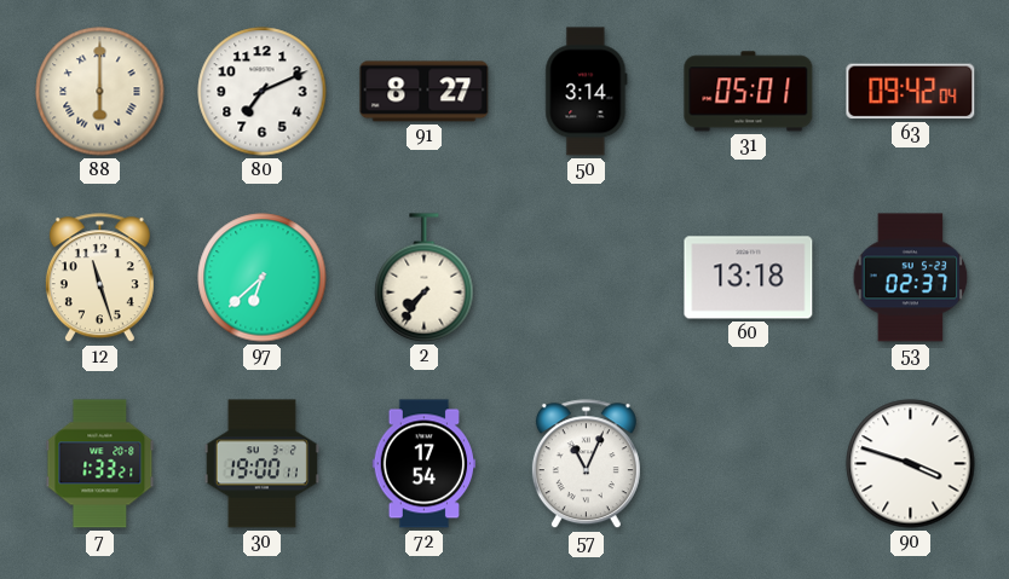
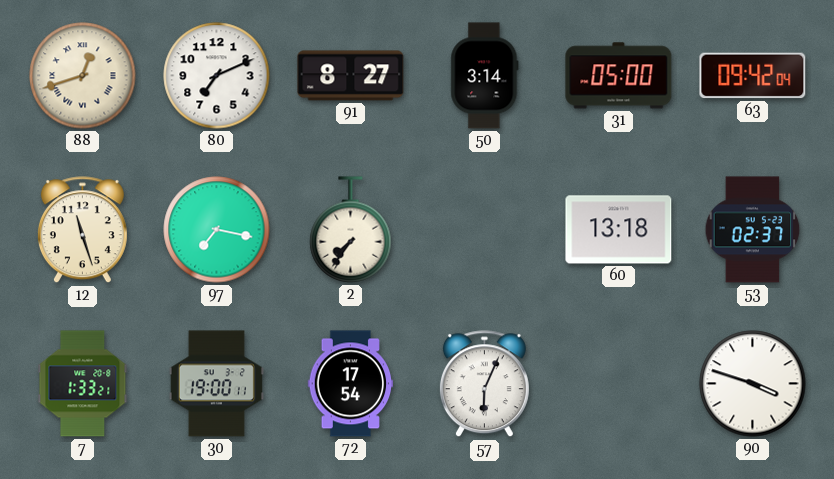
88: 6:00 -> 12:42
31: 05:01 -> 05:00
97: 6:38 -> 7:17
57: 11:04 -> 6:04
